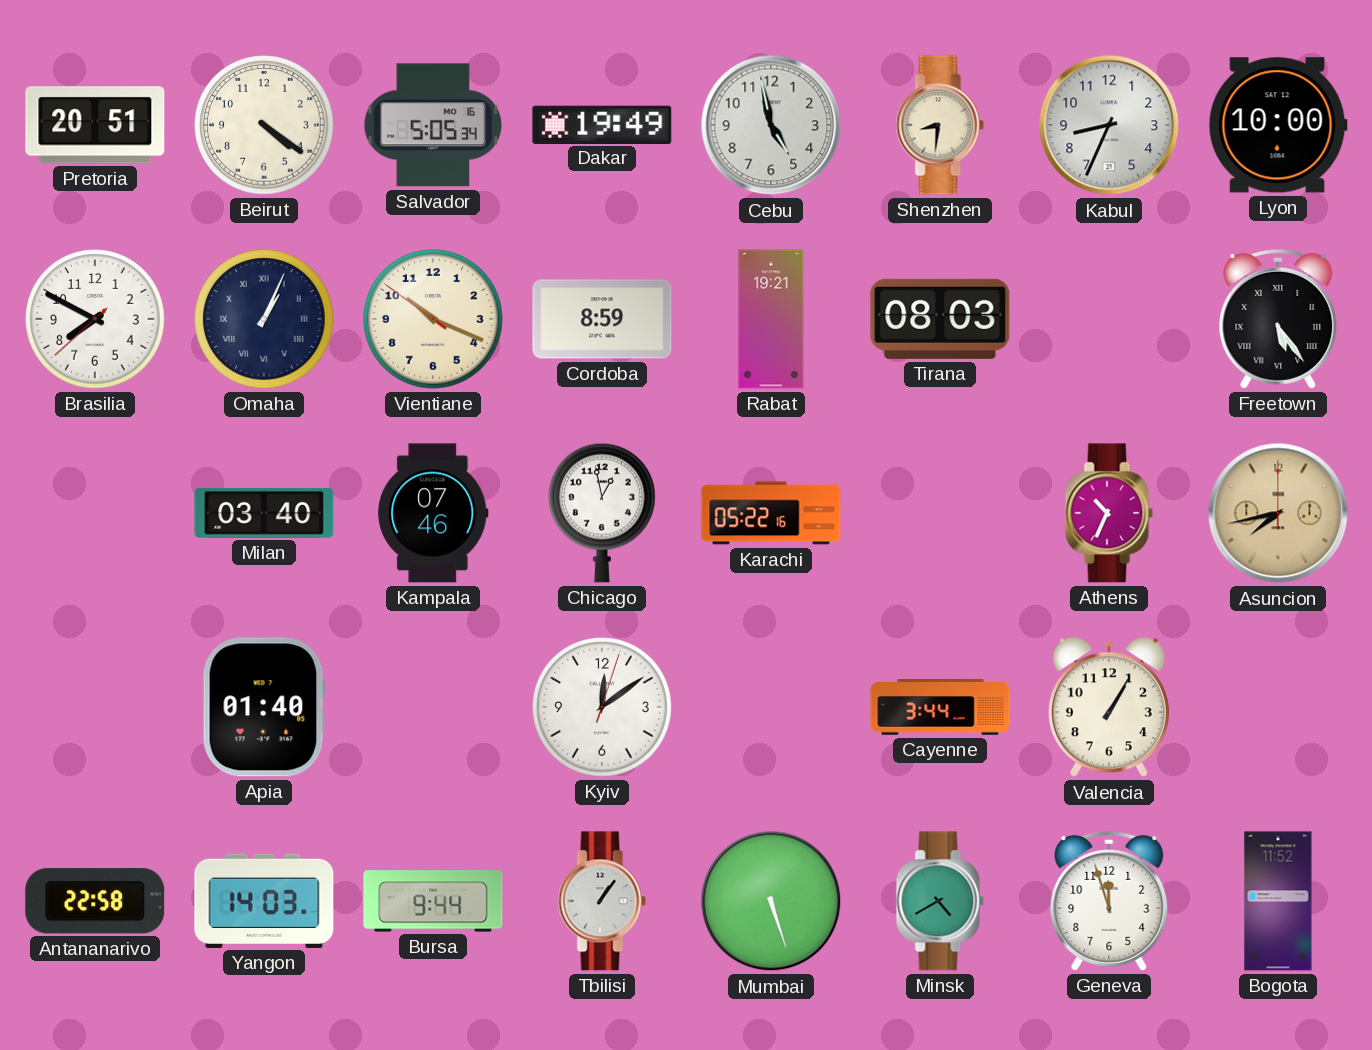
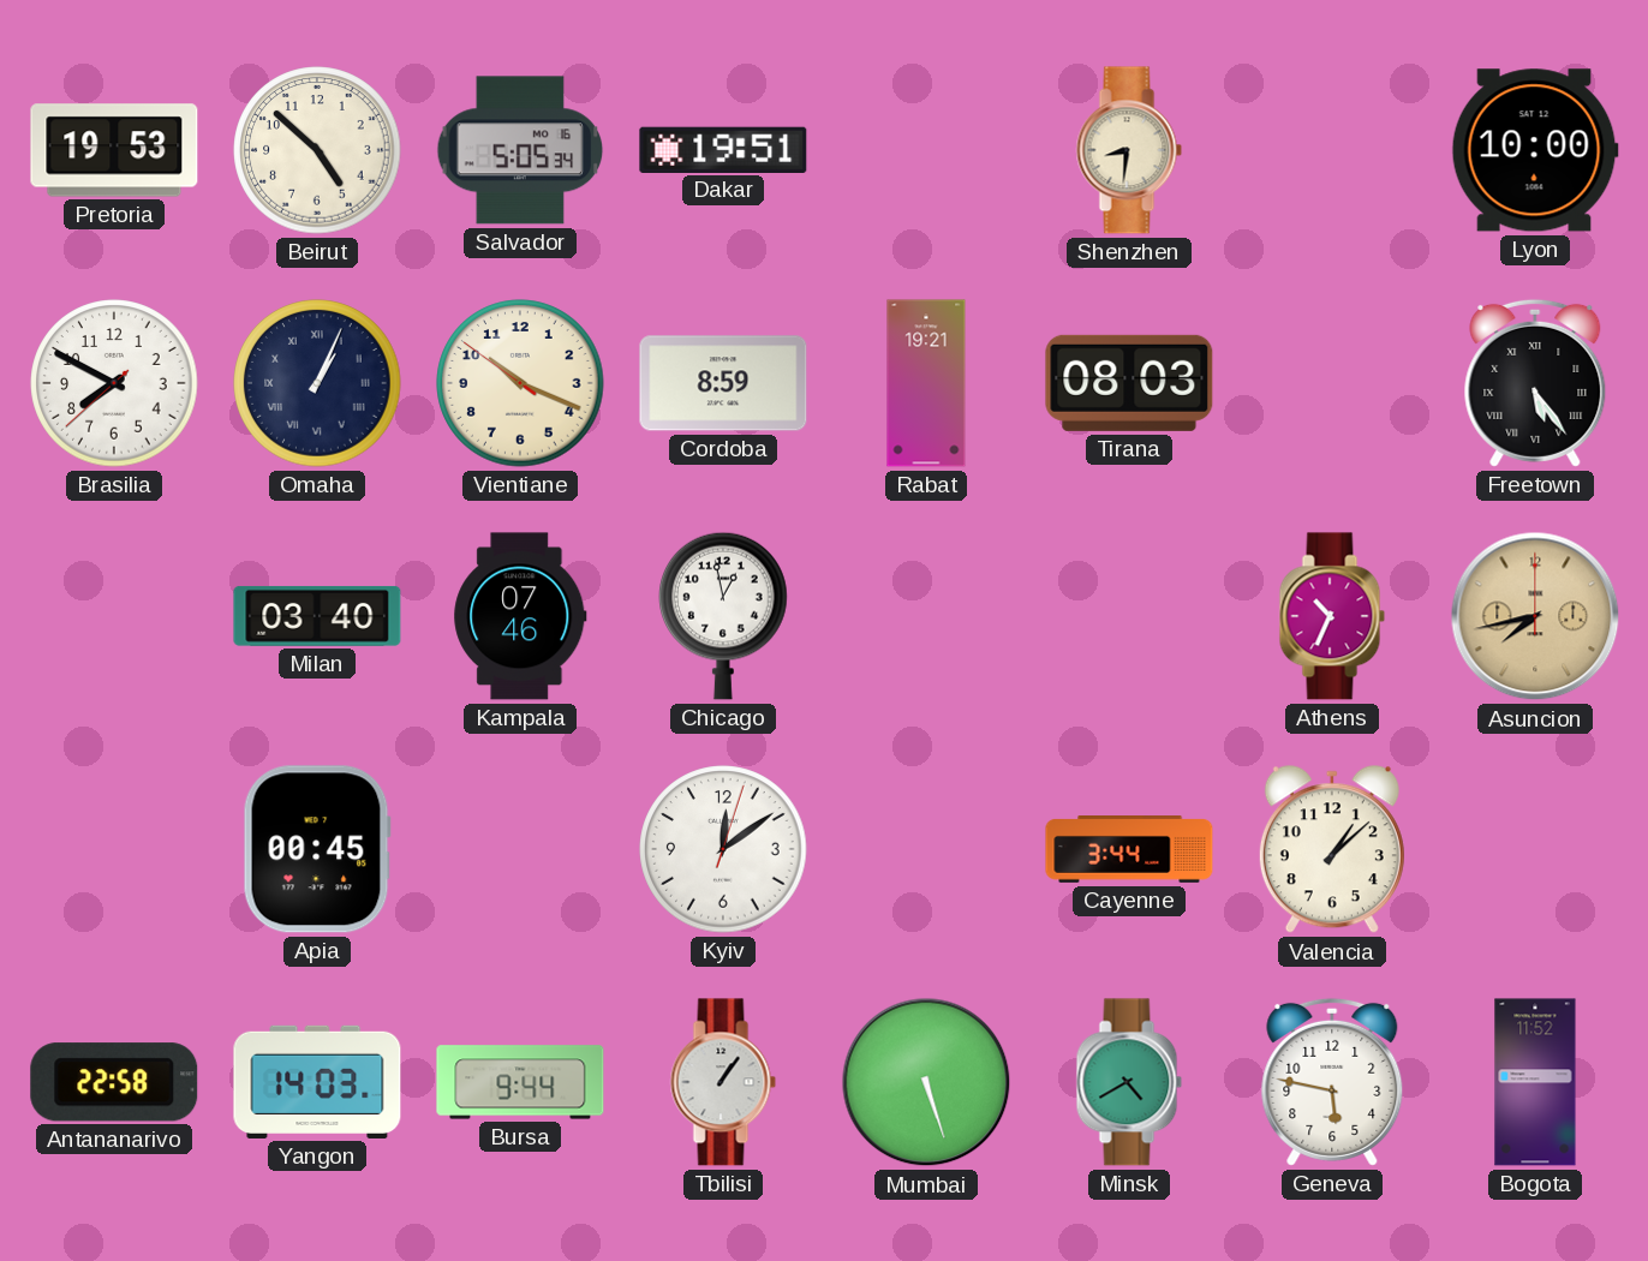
Pretoria: 20:51 -> 19:53
Beirut: 4:21 -> 4:52
Dakar: 19:49 -> 19:51
Cebu: 4:58 -> none
Kabul: 8:34 -> none
Karachi: 05:22 -> none
Apia: 01:40 -> 00:45
Valencia: 1:05 -> 1:08
Geneva: 11:57 -> 5:47
